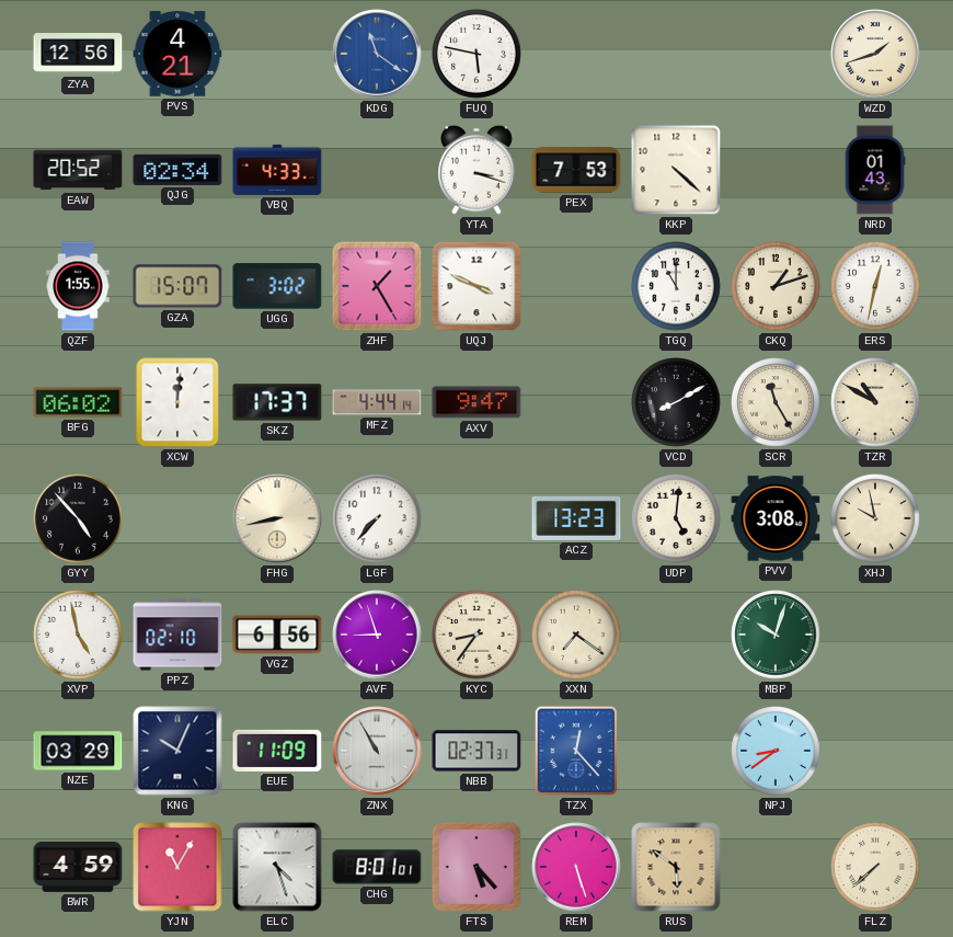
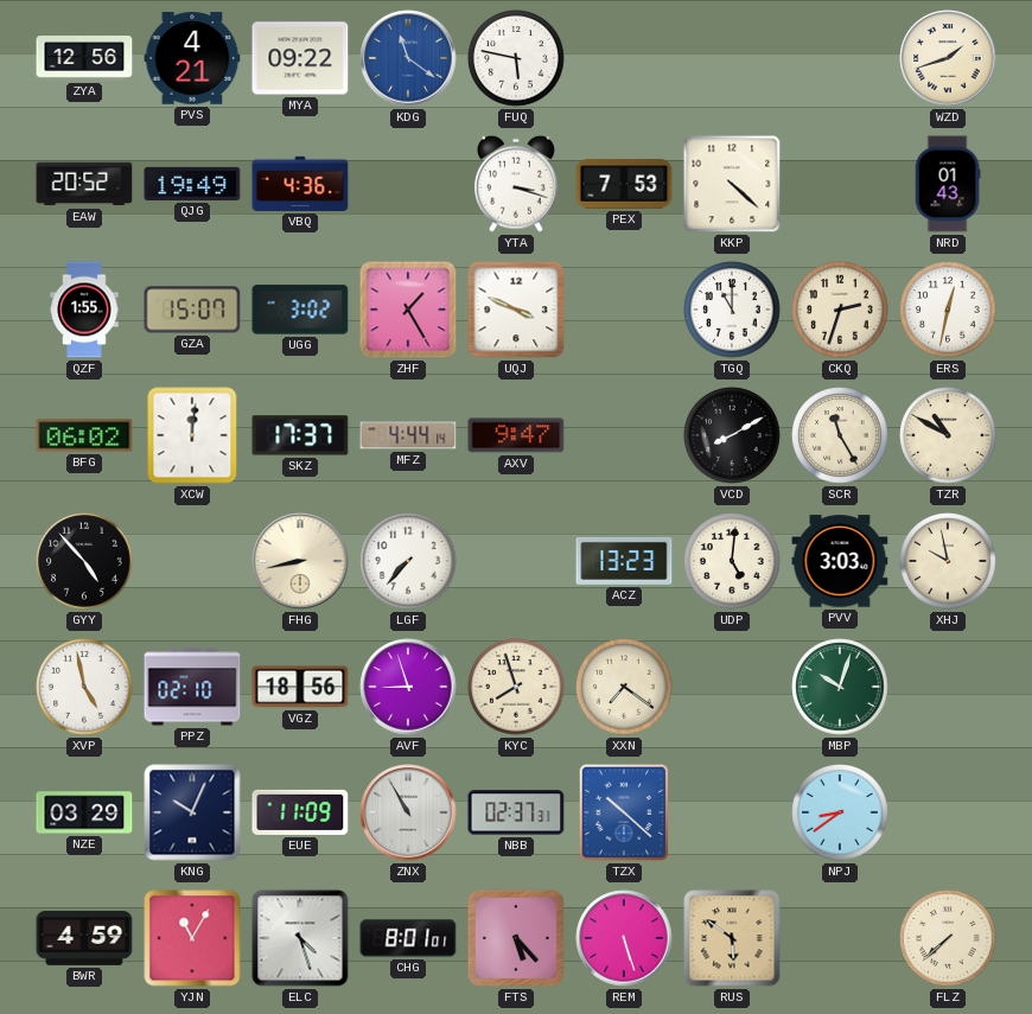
MYA: none -> 09:22
QJG: 02:34 -> 19:49
VBQ: 4:33 -> 4:36
CKQ: 1:12 -> 2:33
PVV: 3:08 -> 3:03
VGZ: 6:56 -> 18:56
KYC: 8:36 -> 7:57
TZX: 12:23 -> 10:22
